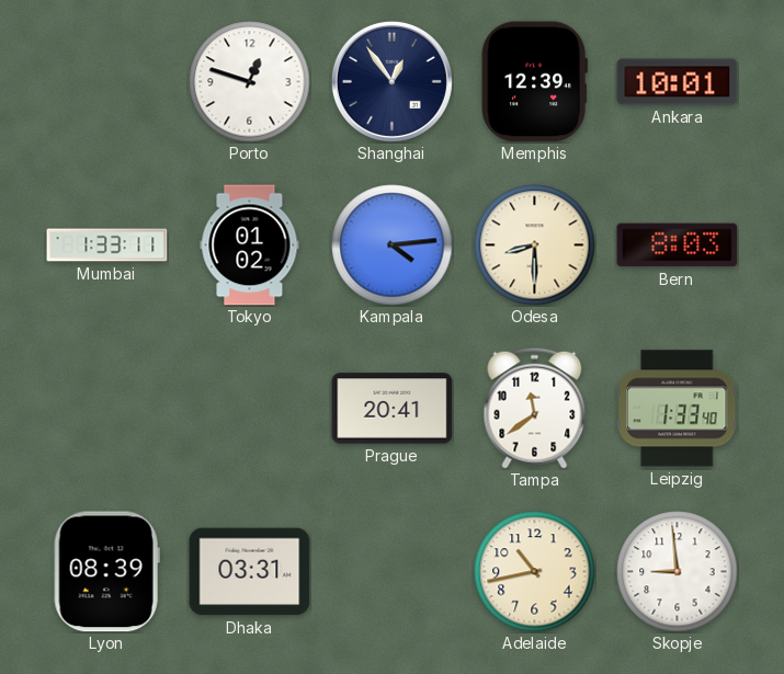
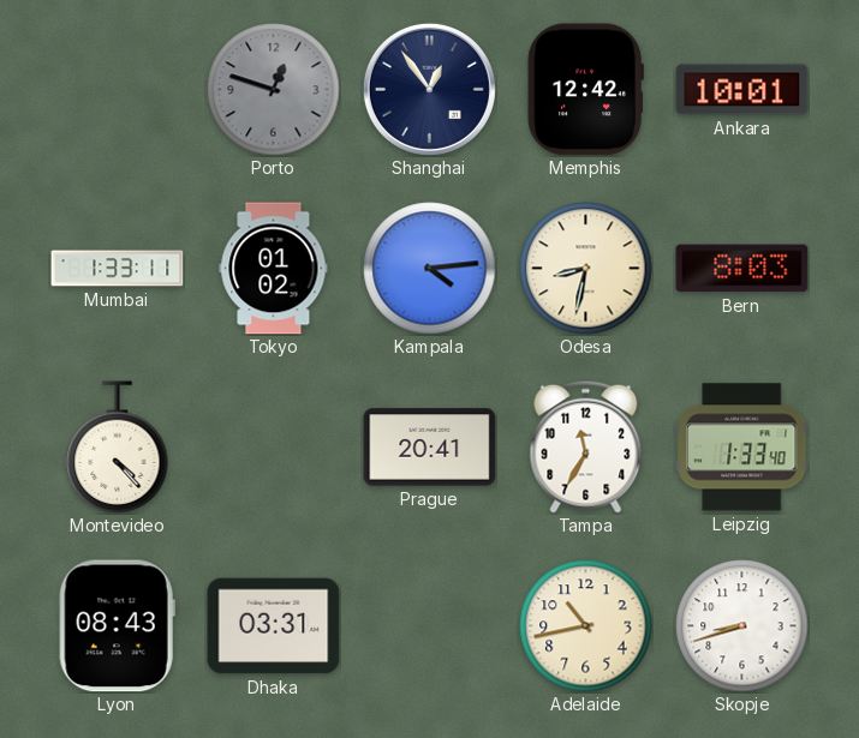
Porto dial: white -> grey
Memphis: 12:39 -> 12:42
Odesa: 8:30 -> 8:32
Montevideo: none -> 4:23
Tampa: 11:39 -> 11:35
Lyon: 08:39 -> 08:43
Skopje: 8:59 -> 8:42
